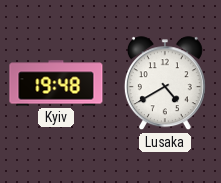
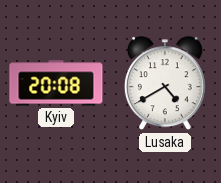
Kyiv: 19:48 -> 20:08
